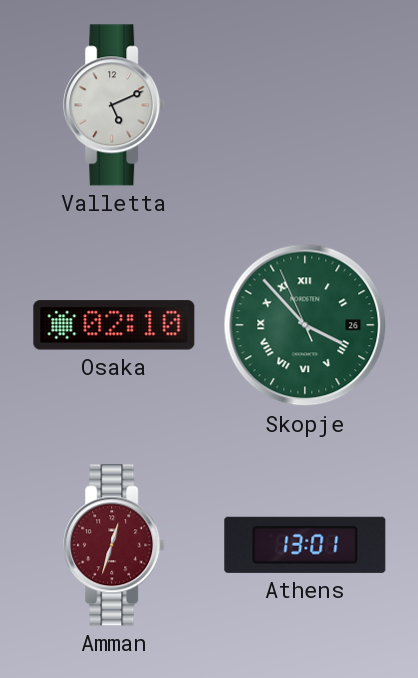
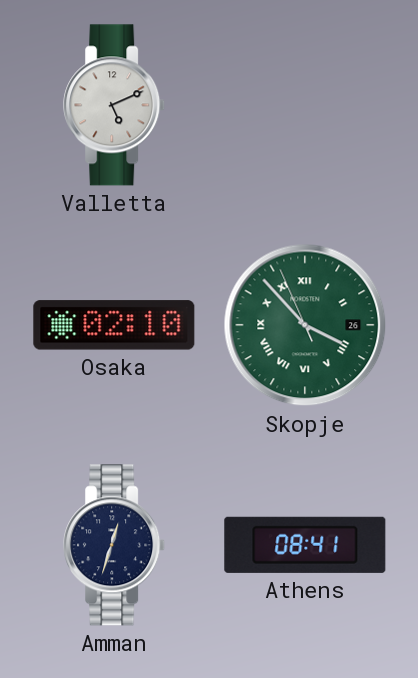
Amman dial: burgundy -> navy
Athens: 13:01 -> 08:41
